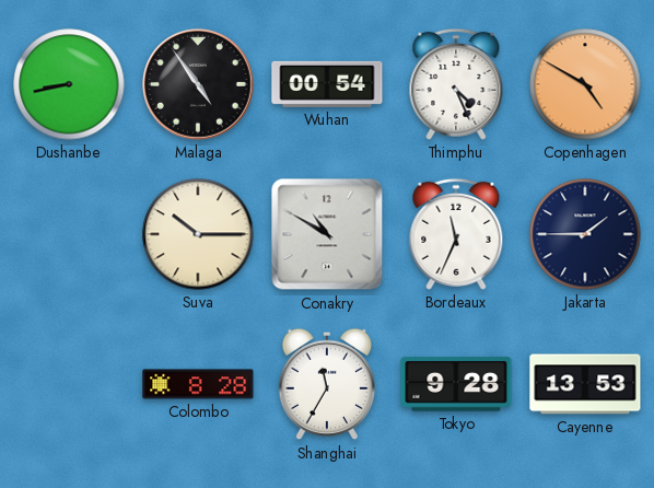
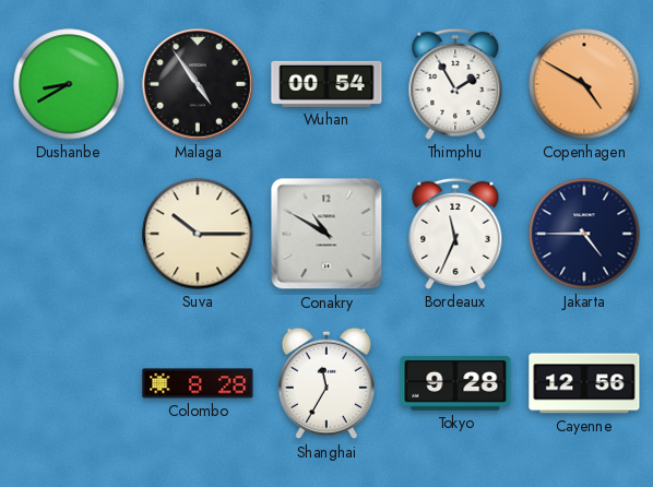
Dushanbe: 8:43 -> 8:40
Thimphu: 4:26 -> 1:55
Jakarta: 1:45 -> 4:45
Cayenne: 13:53 -> 12:56
